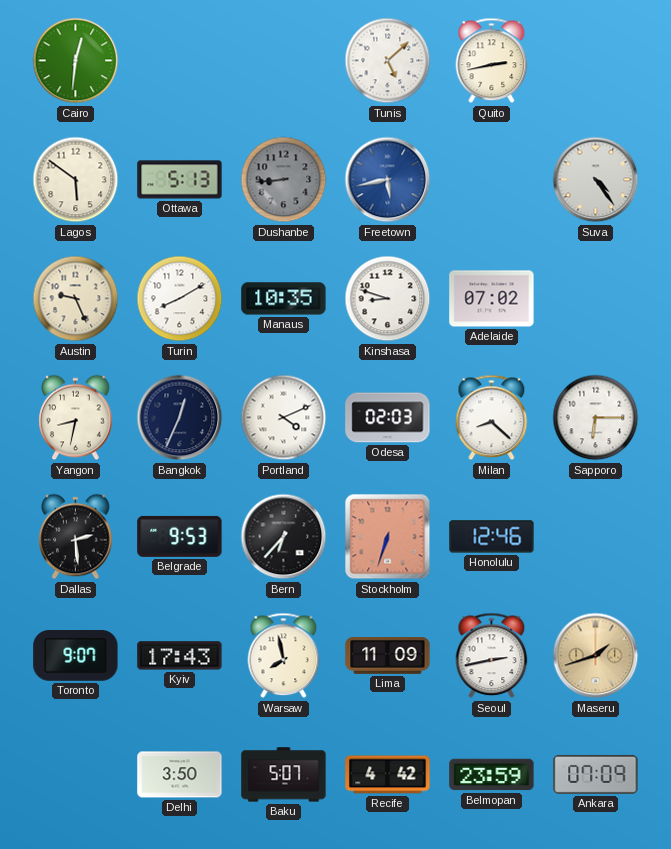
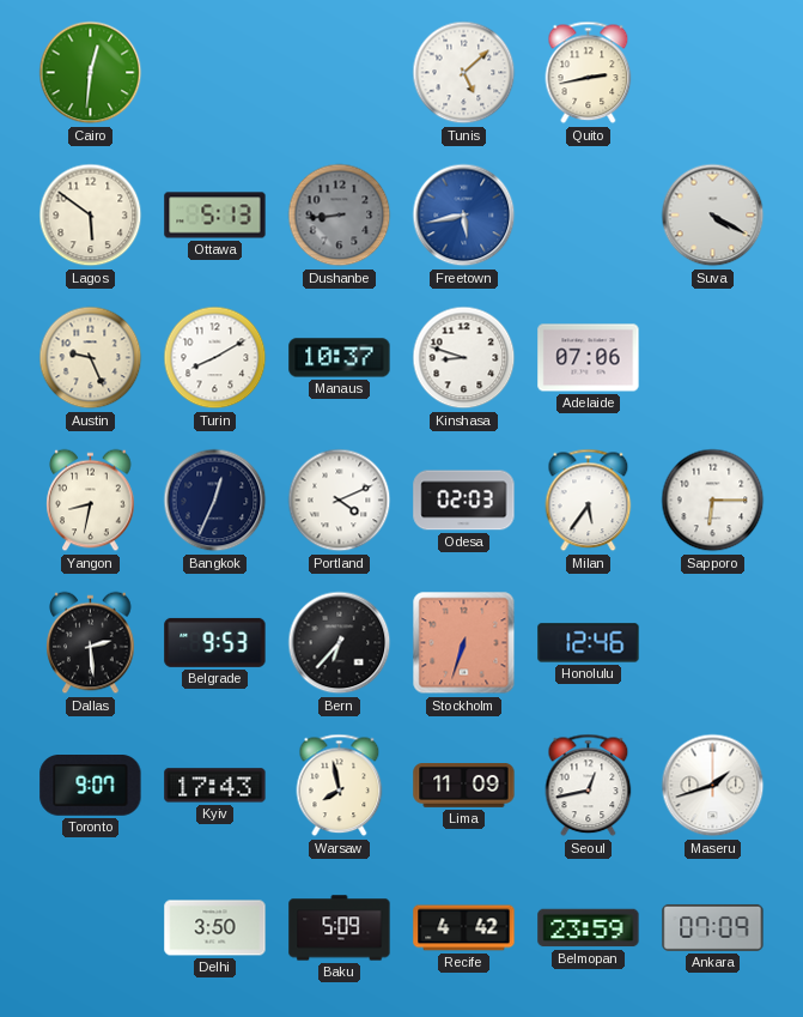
Suva: 4:24 -> 4:20
Manaus: 10:35 -> 10:37
Adelaide: 07:02 -> 07:06
Milan: 8:22 -> 5:36
Seoul: 2:43 -> 12:43
Maseru dial: champagne -> white
Baku: 5:07 -> 5:09
